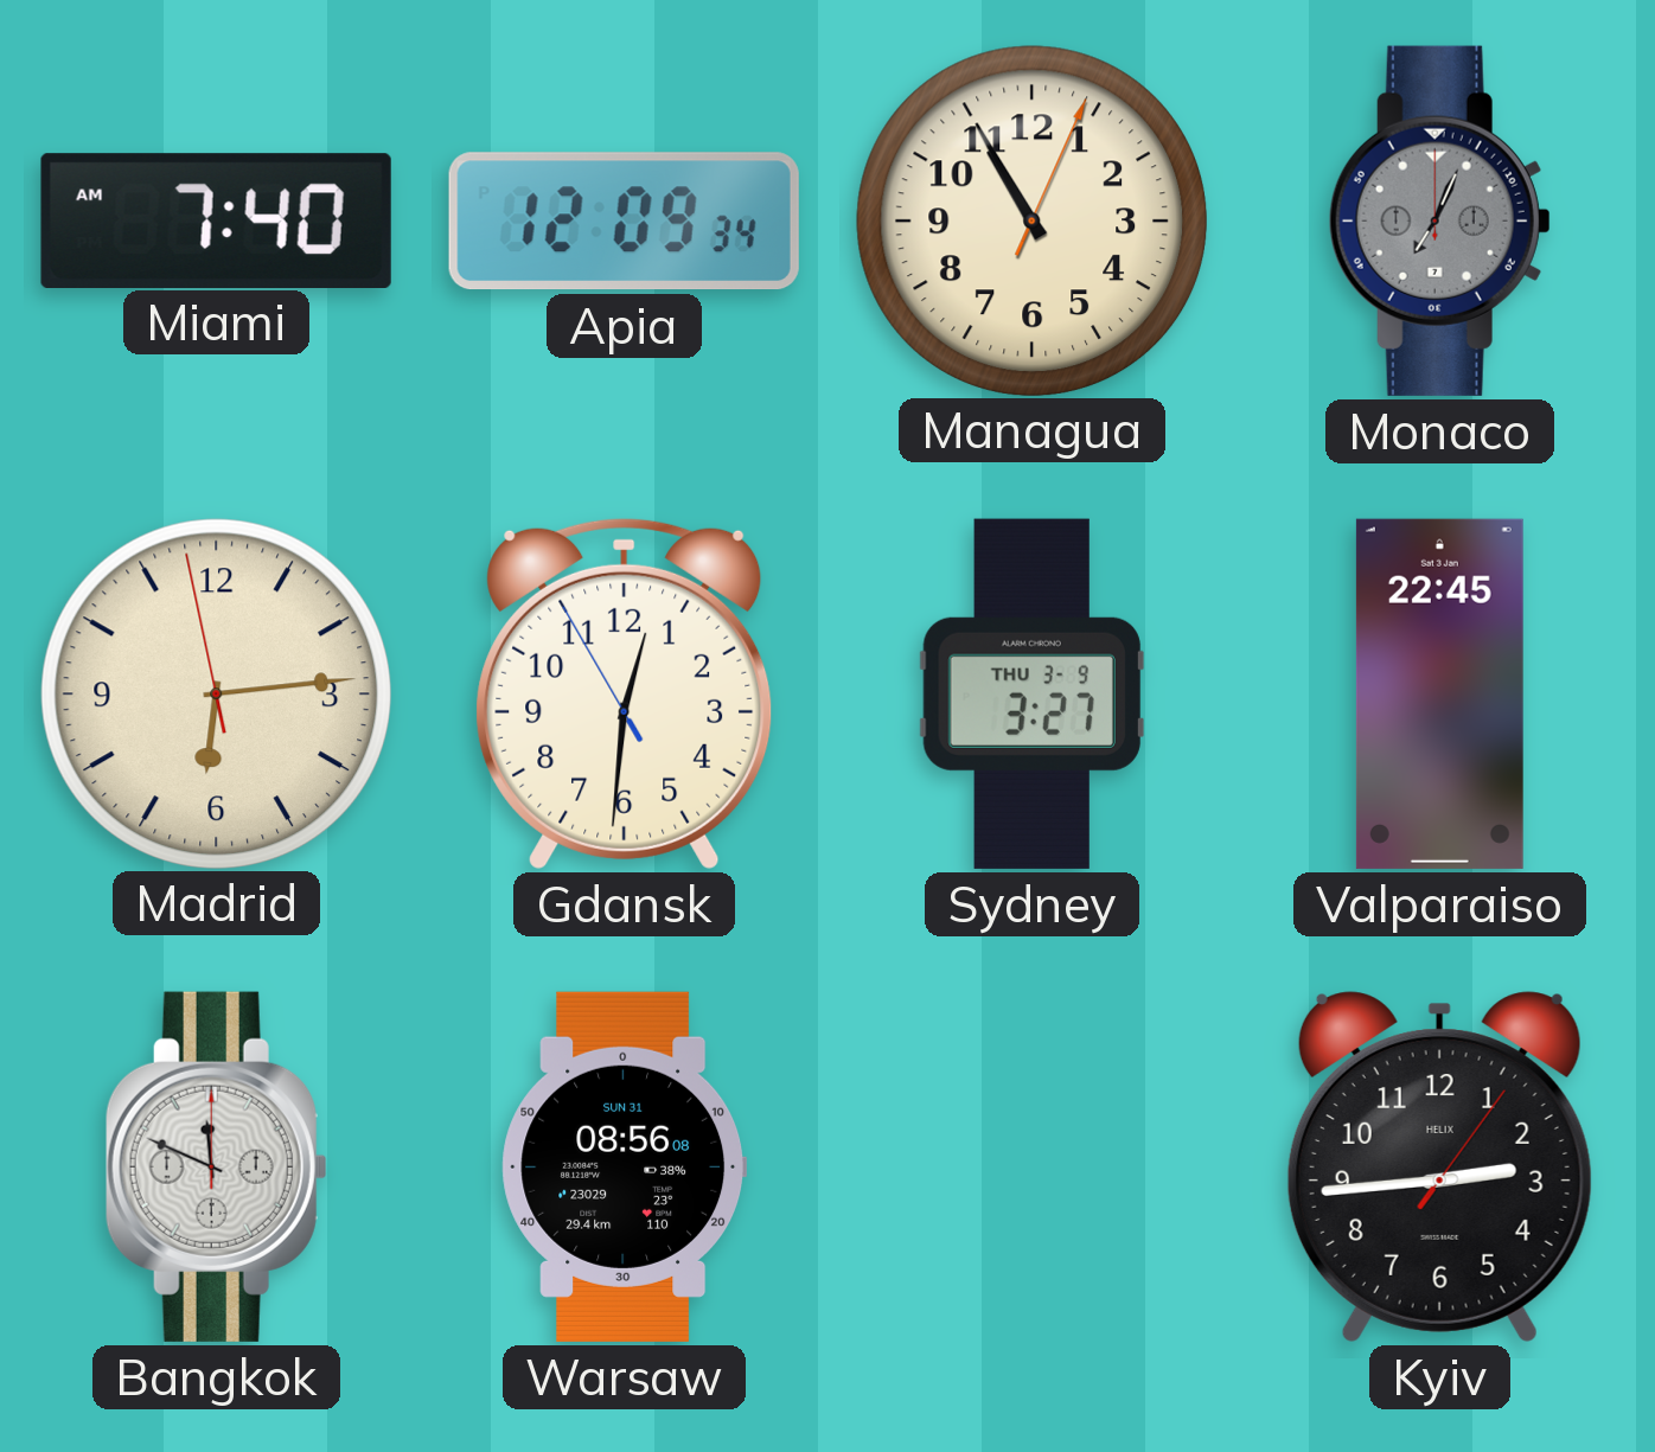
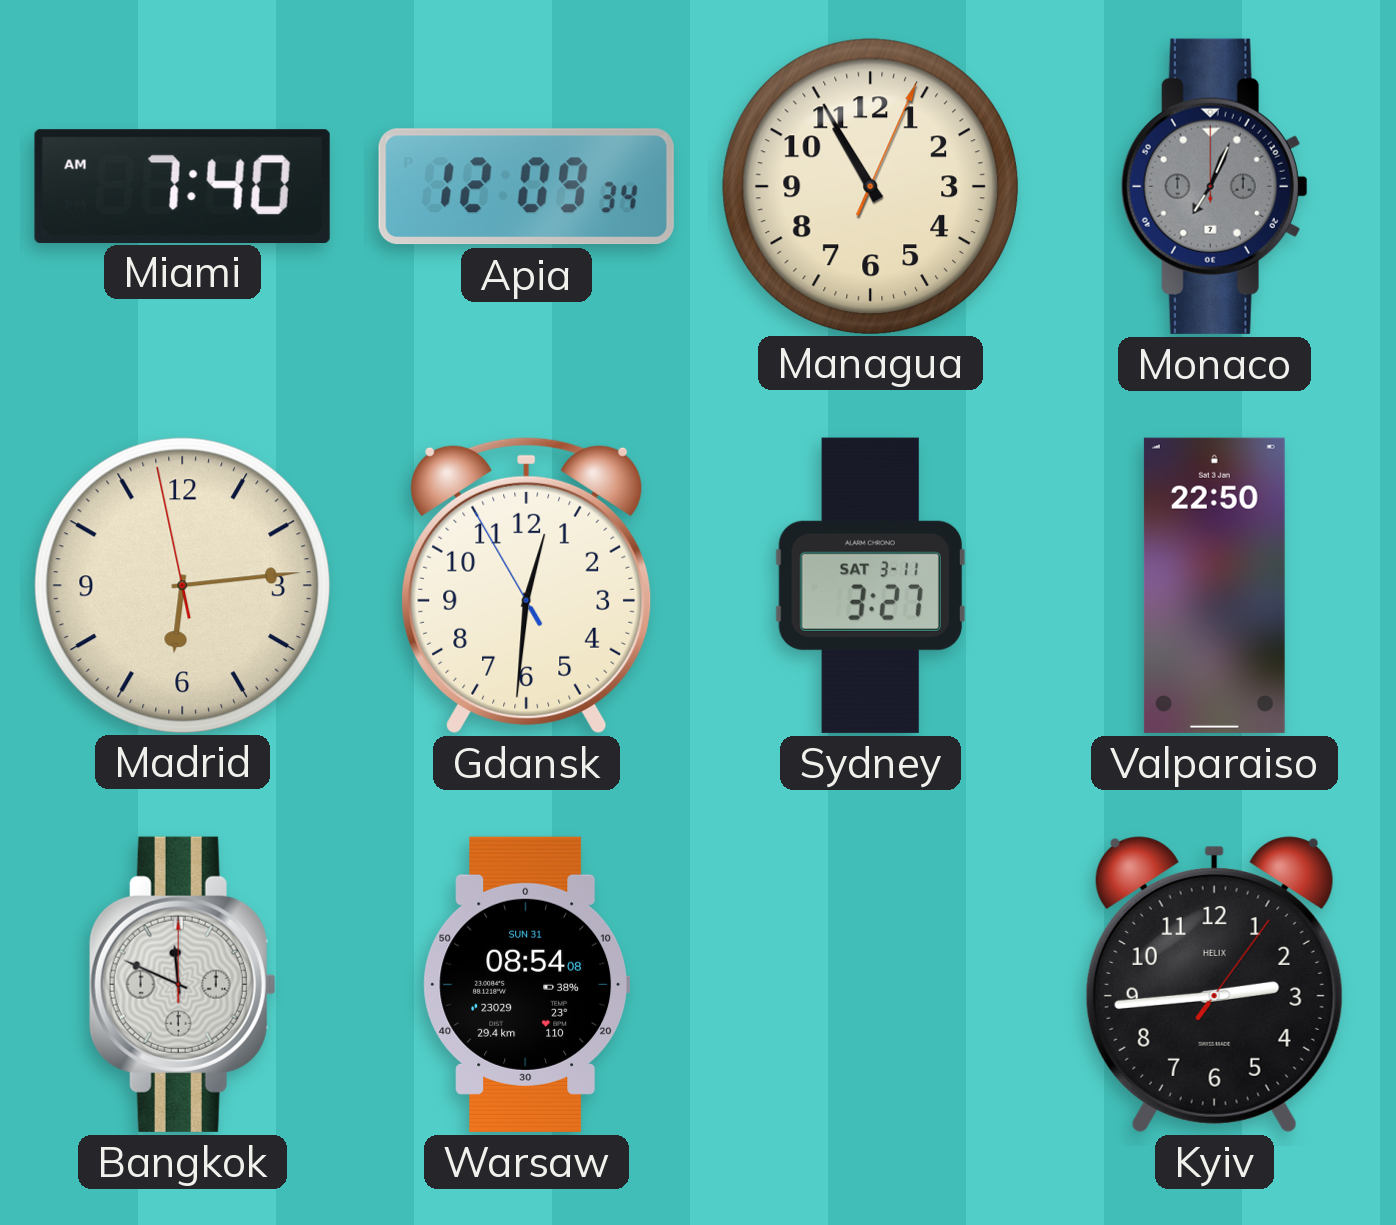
Sydney date: THU 3-9 -> SAT 3-11
Valparaiso: 22:45 -> 22:50
Warsaw: 08:56 -> 08:54
